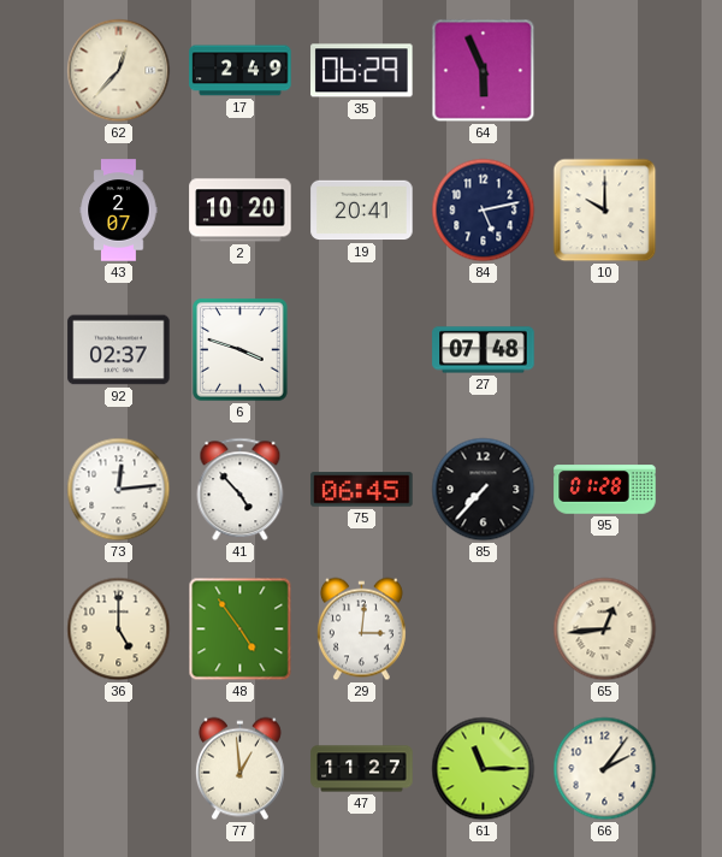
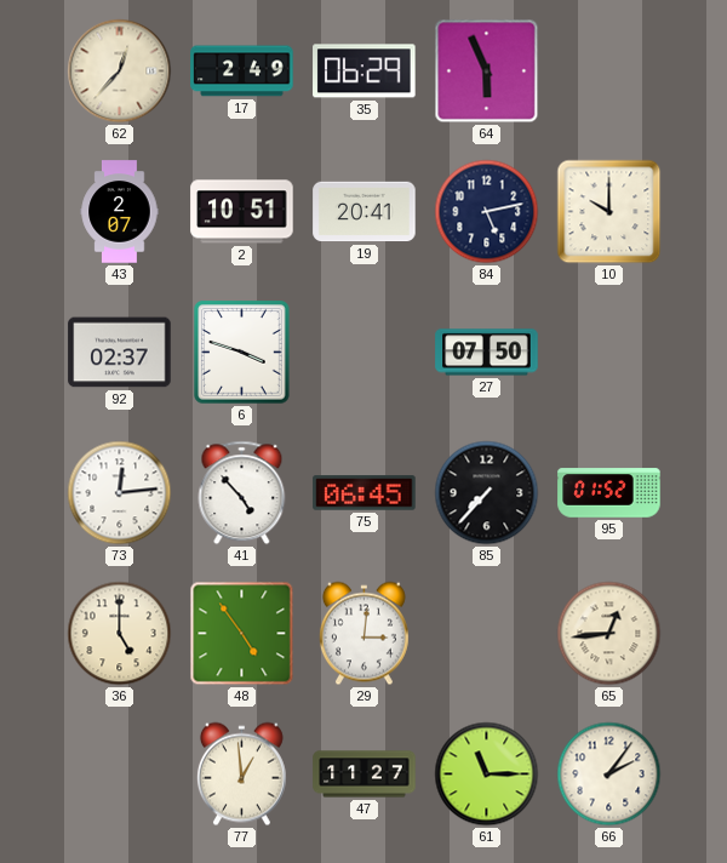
2: 10:20 -> 10:51
27: 07:48 -> 07:50
95: 01:28 -> 01:52
